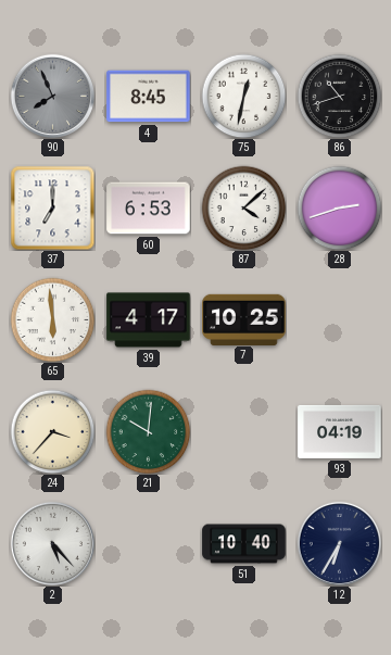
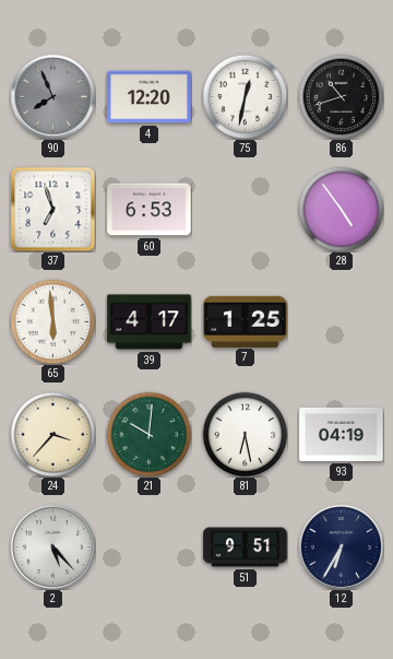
4: 8:45 -> 12:20
37: 7:00 -> 6:57
87: 4:08 -> none
28: 2:42 -> 4:54
7: 10:25 -> 1:25
81: none -> 6:28
51: 10:40 -> 9:51
